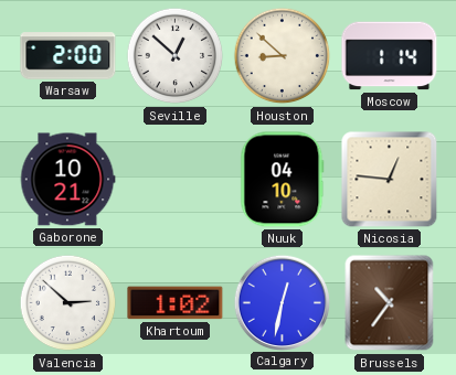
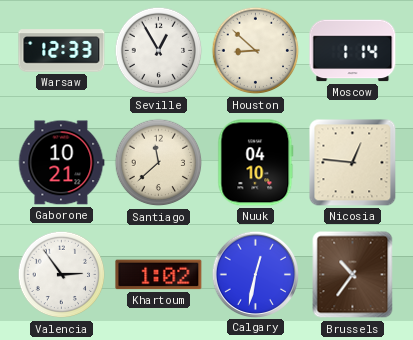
Warsaw: 2:00 -> 12:33
Seville: 12:52 -> 12:55
Santiago: none -> 11:38
Valencia: 2:52 -> 2:54
